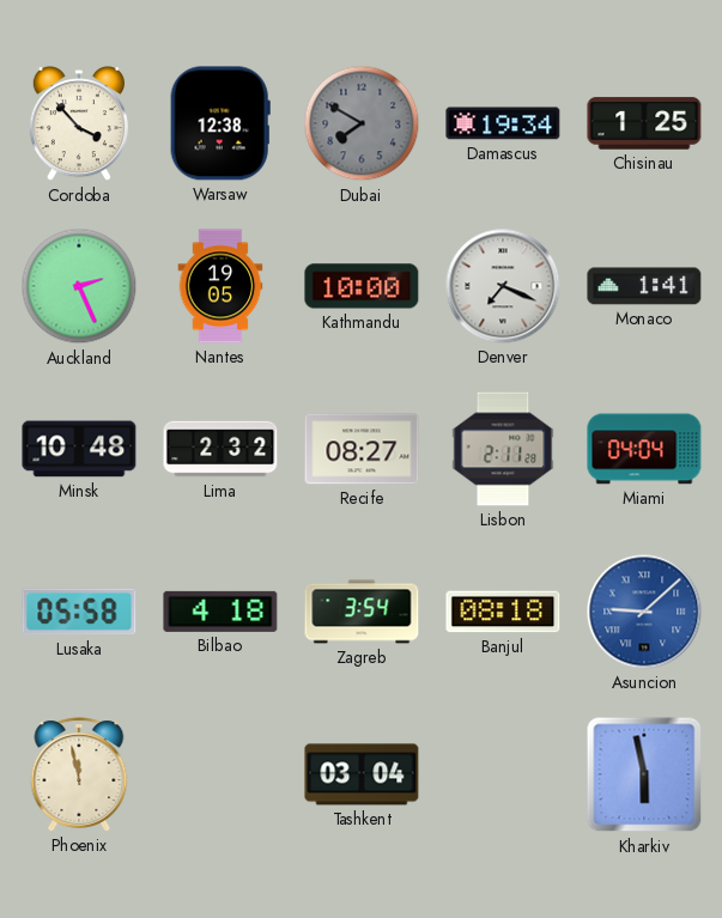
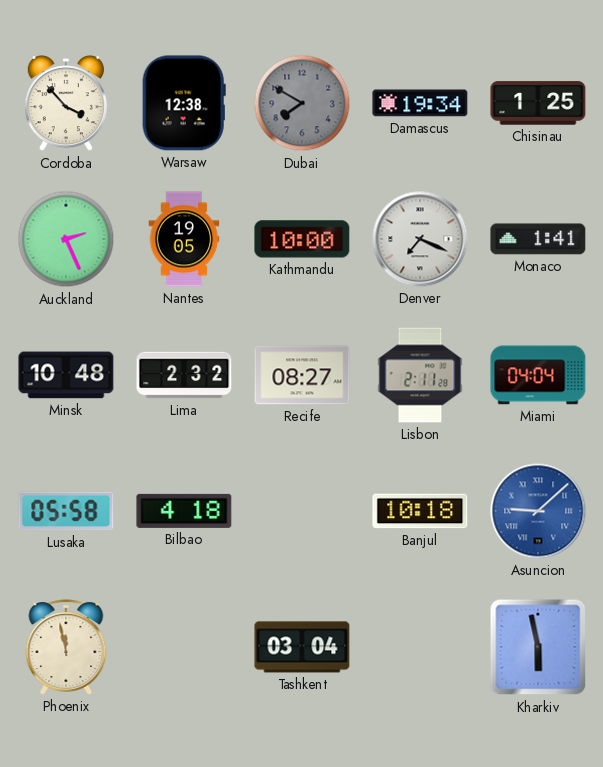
Zagreb: 3:54 -> none
Banjul: 08:18 -> 10:18
